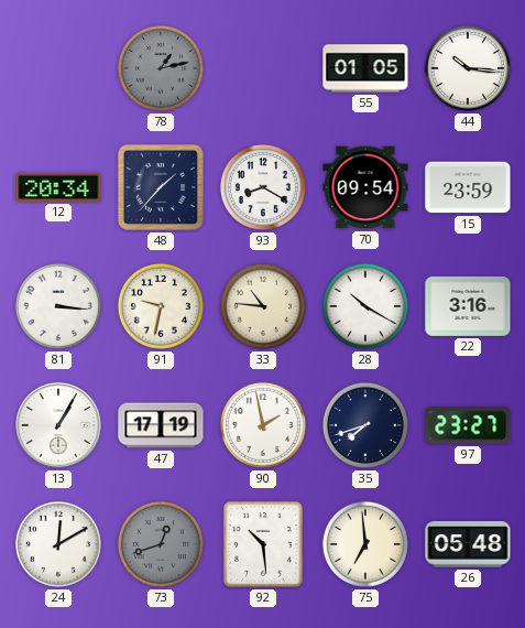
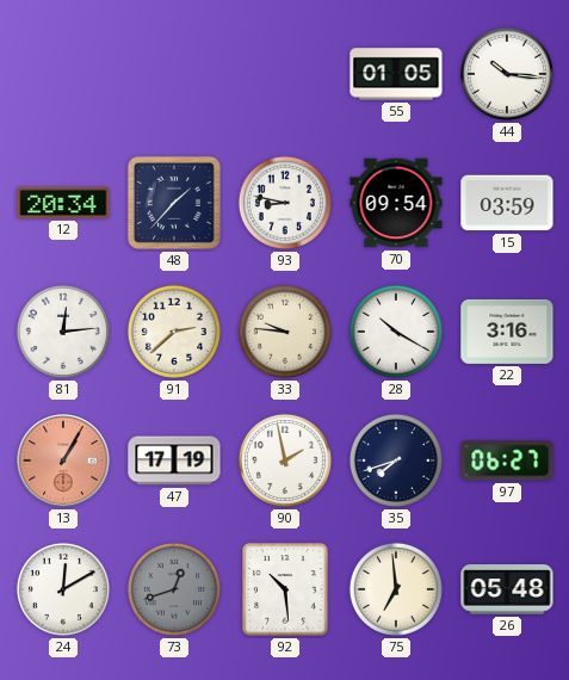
78: 1:13 -> none
93: 8:20 -> 8:47
15: 23:59 -> 03:59
81: 3:16 -> 12:14
91: 9:32 -> 2:38
33: 10:46 -> 9:46
13 dial: white -> salmon
97: 23:27 -> 06:27
